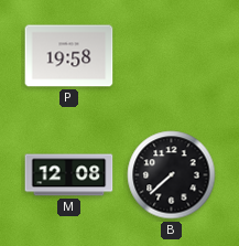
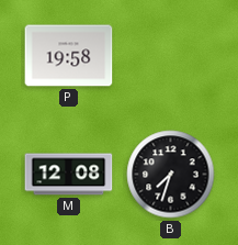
B: 7:38 -> 7:33
